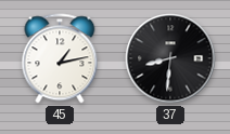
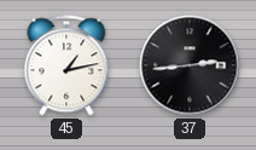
37: 8:31 -> 2:44
